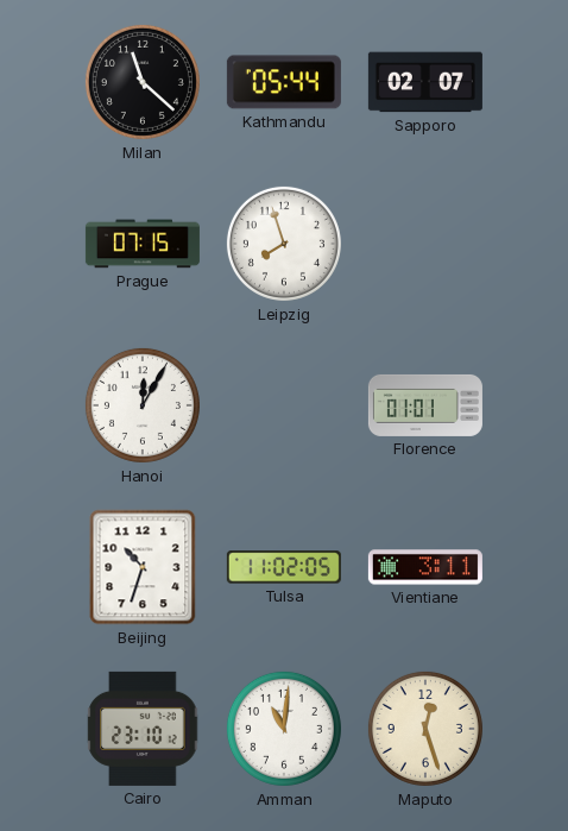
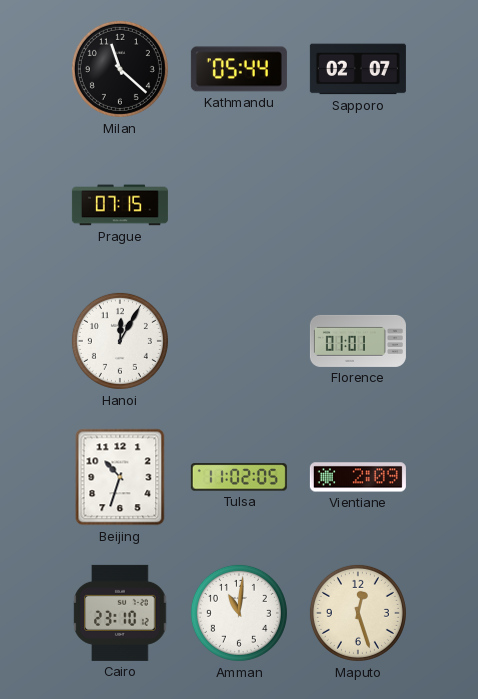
Leipzig: 7:57 -> none
Vientiane: 3:11 -> 2:09
